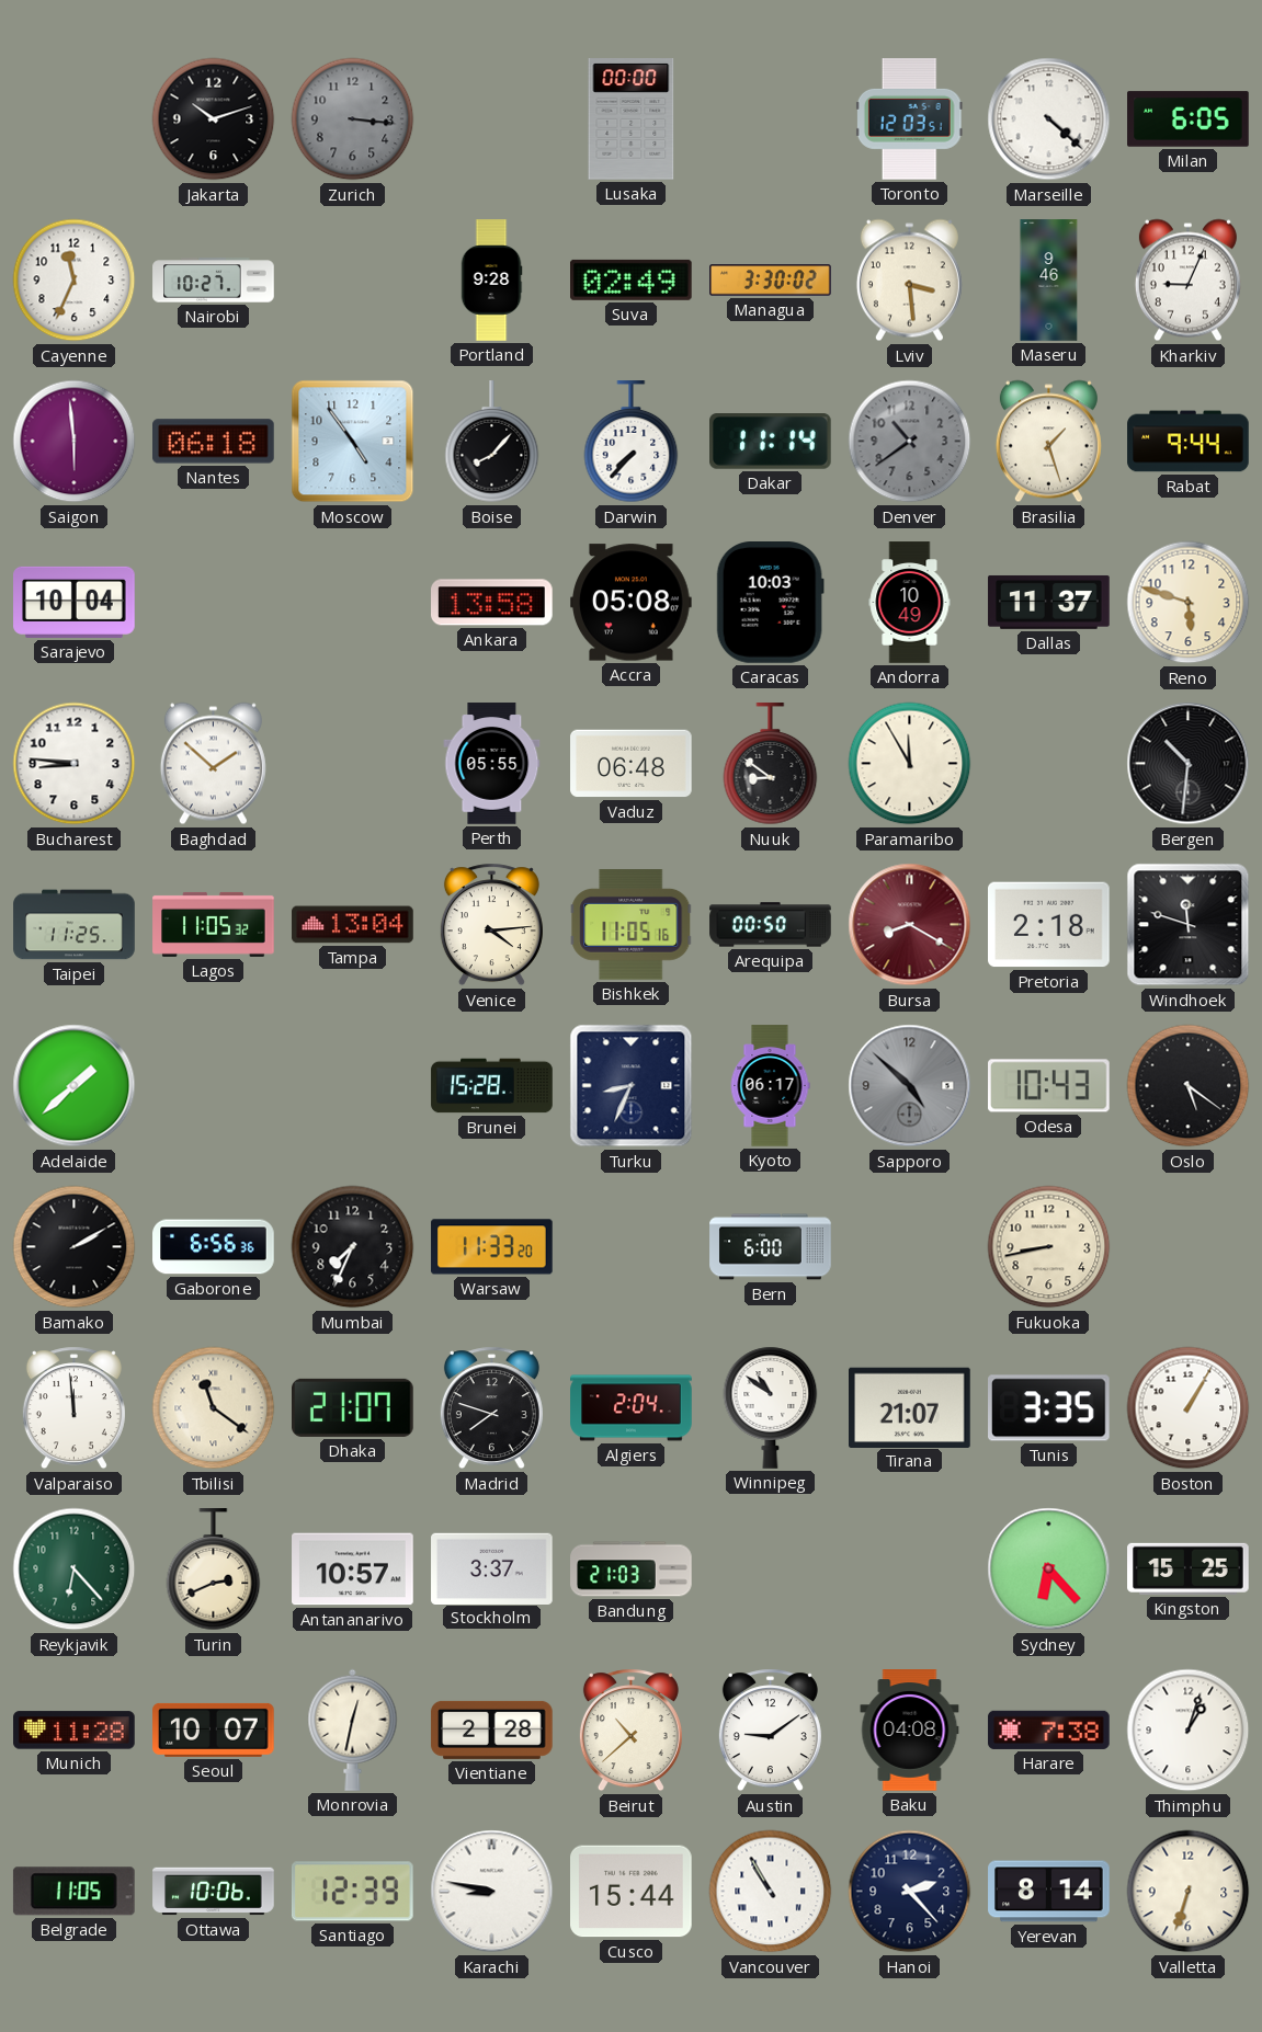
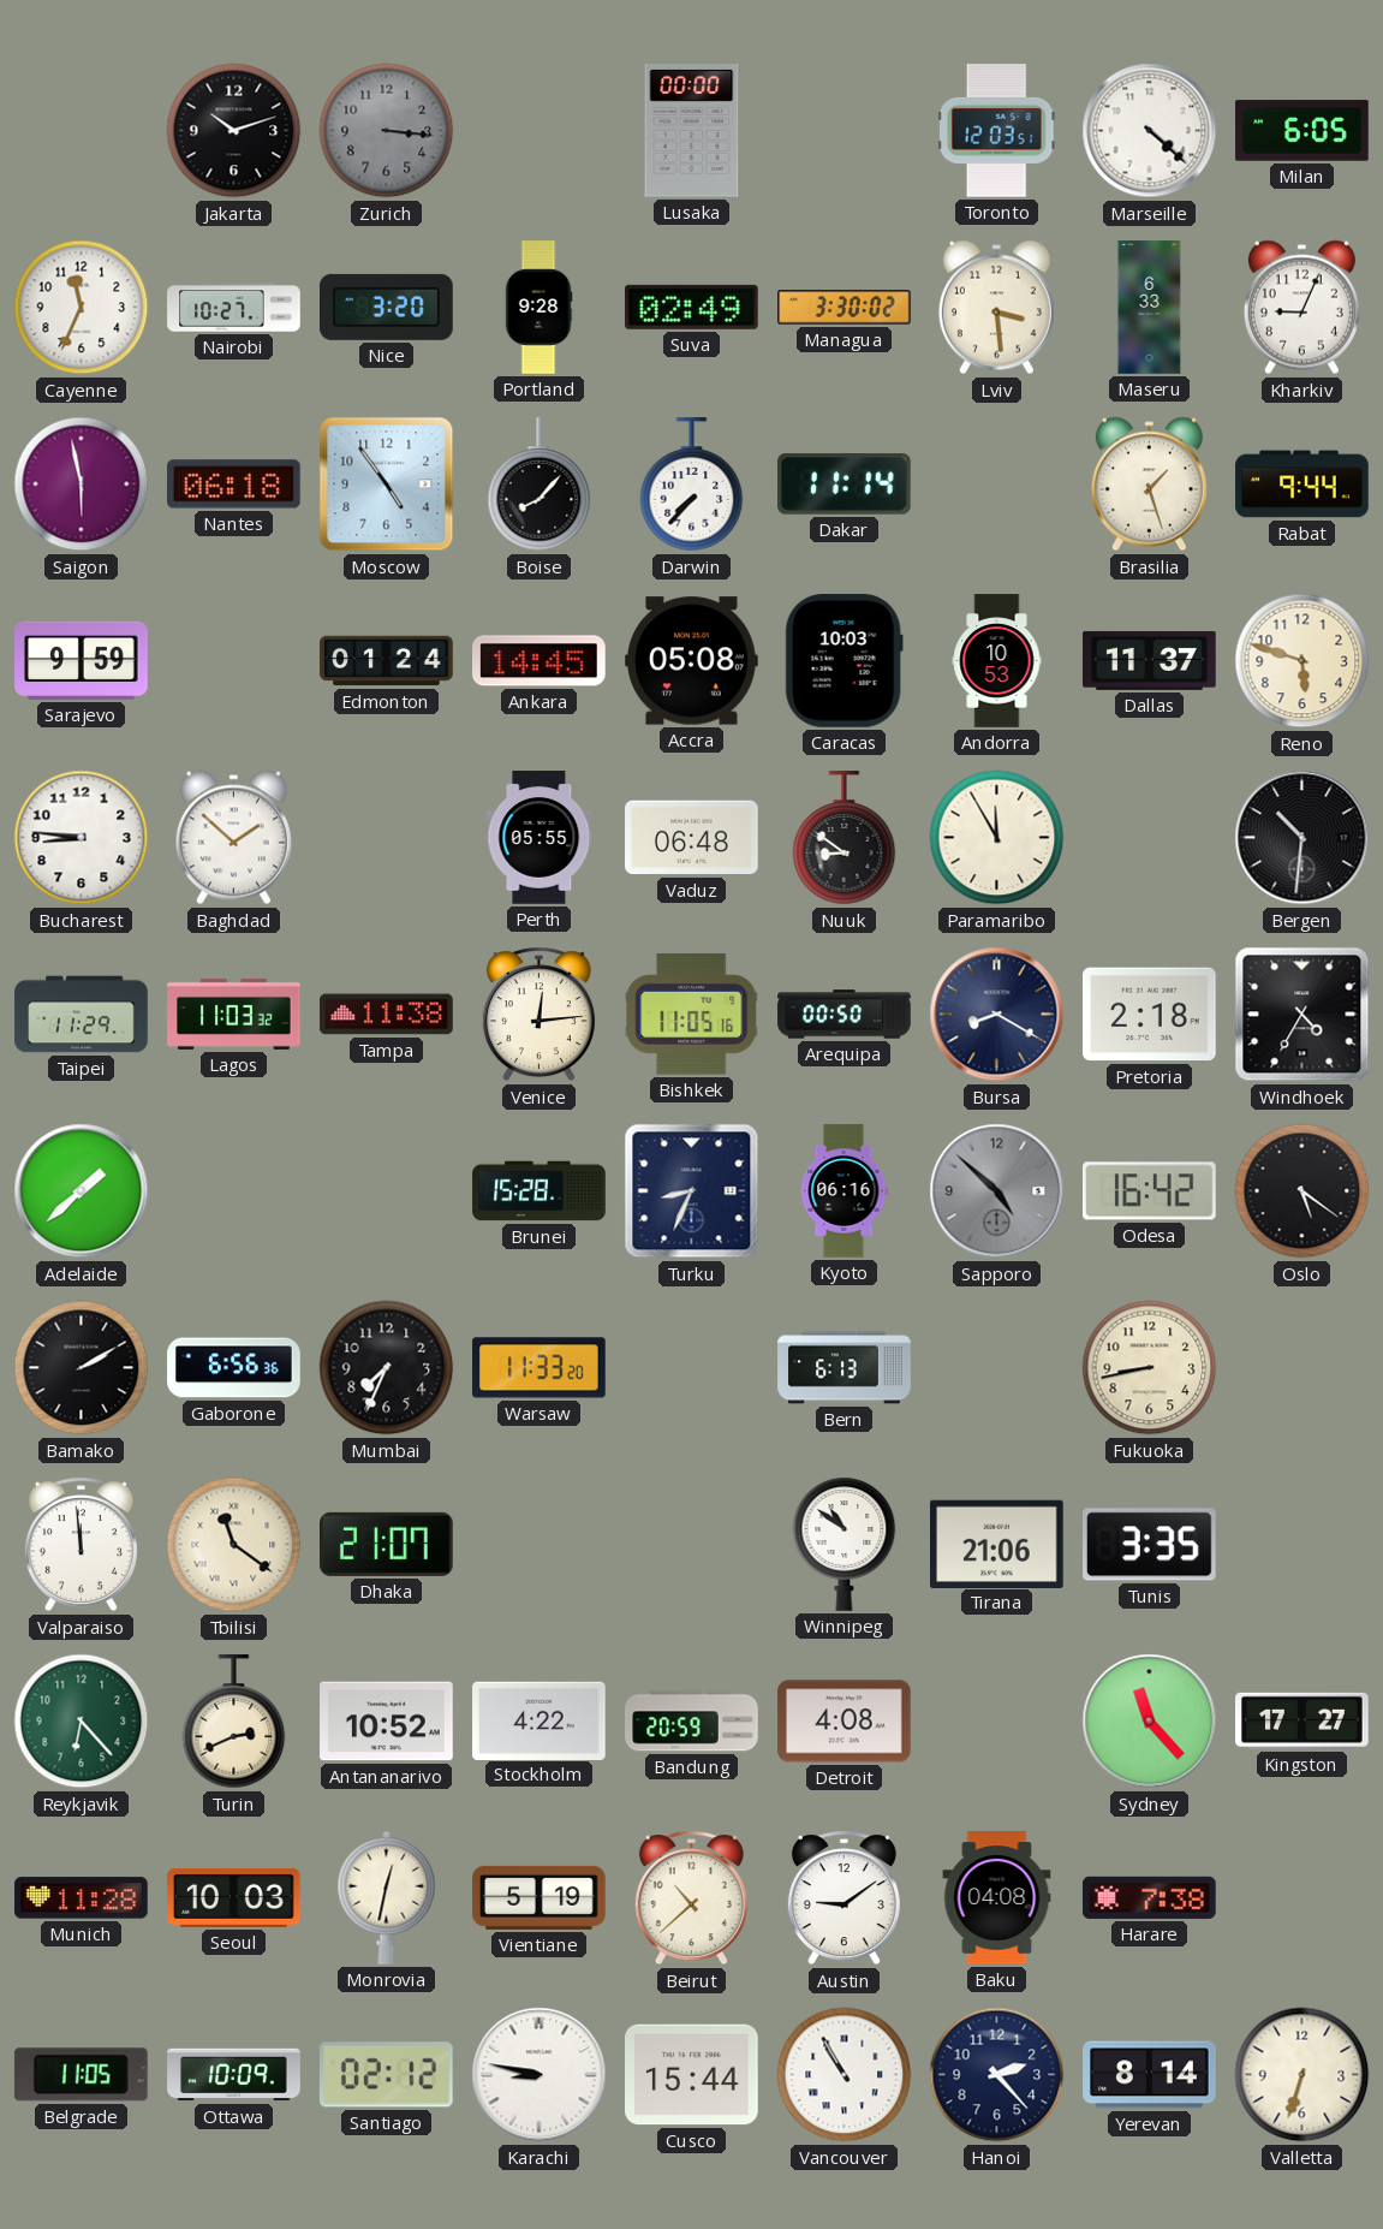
Nice: none -> 3:20
Maseru: 9:46 -> 6:33
Saigon: 5:59 -> 5:58
Denver: 10:39 -> none
Sarajevo: 10:04 -> 9:59
Edmonton: none -> 01:24
Ankara: 13:58 -> 14:45
Andorra: 10:49 -> 10:53
Taipei: 11:25 -> 11:29
Lagos: 11:05 -> 11:03
Tampa: 13:04 -> 11:38
Venice: 4:14 -> 12:14
Bursa dial: burgundy -> navy
Windhoek: 11:48 -> 4:35
Kyoto: 06:17 -> 06:16
Odesa: 10:43 -> 16:42
Bern: 6:00 -> 6:13
Madrid: 7:48 -> none
Algiers: 2:04 -> none
Tirana: 21:07 -> 21:06
Boston: 1:05 -> none
Antananarivo: 10:57 -> 10:52
Stockholm: 3:37 -> 4:22
Bandung: 21:03 -> 20:59
Detroit: none -> 4:08
Sydney: 6:23 -> 11:23
Kingston: 15:25 -> 17:27
Seoul: 10:07 -> 10:03
Vientiane: 2:28 -> 5:19
Thimphu: 1:03 -> none
Ottawa: 10:06 -> 10:09
Santiago: 12:39 -> 02:12
